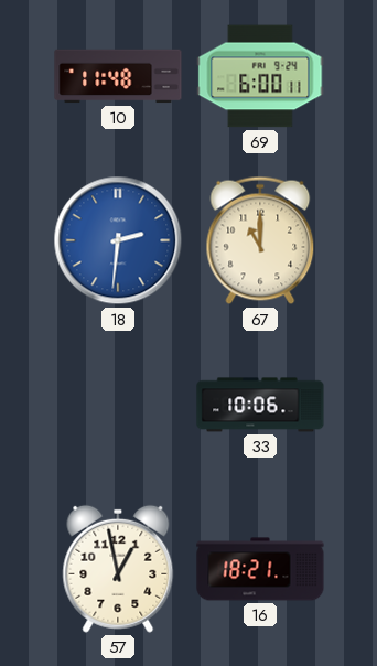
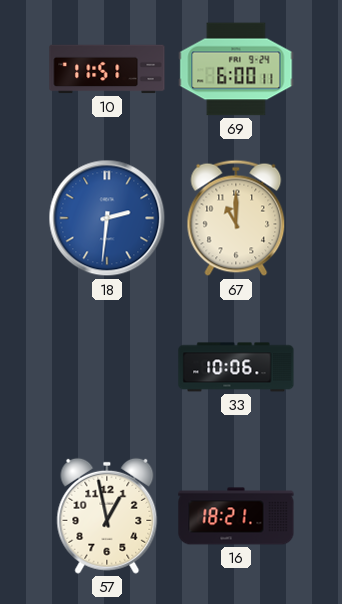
10: 11:48 -> 11:51
